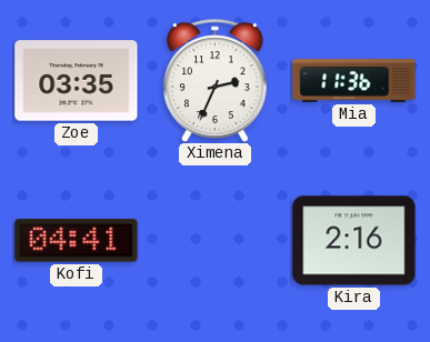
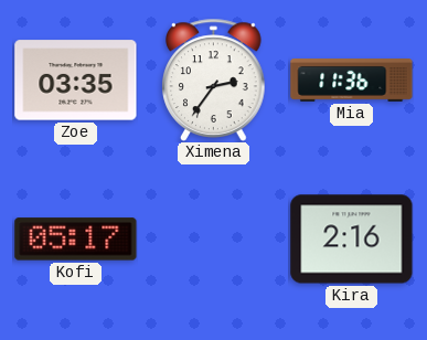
Ximena: 2:34 -> 2:36
Kofi: 04:41 -> 05:17
